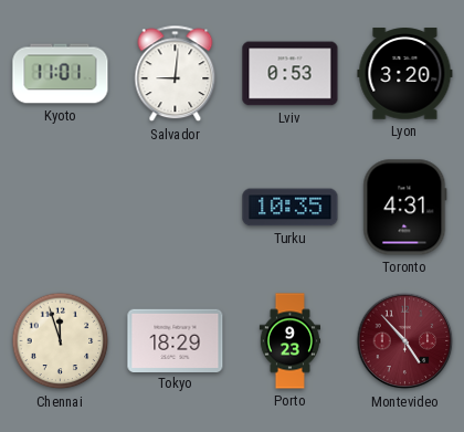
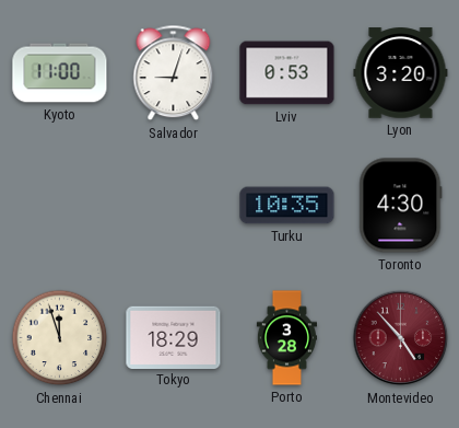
Kyoto: 11:01 -> 11:00
Salvador: 9:01 -> 9:03
Toronto: 4:31 -> 4:30
Porto: 9:23 -> 3:28
